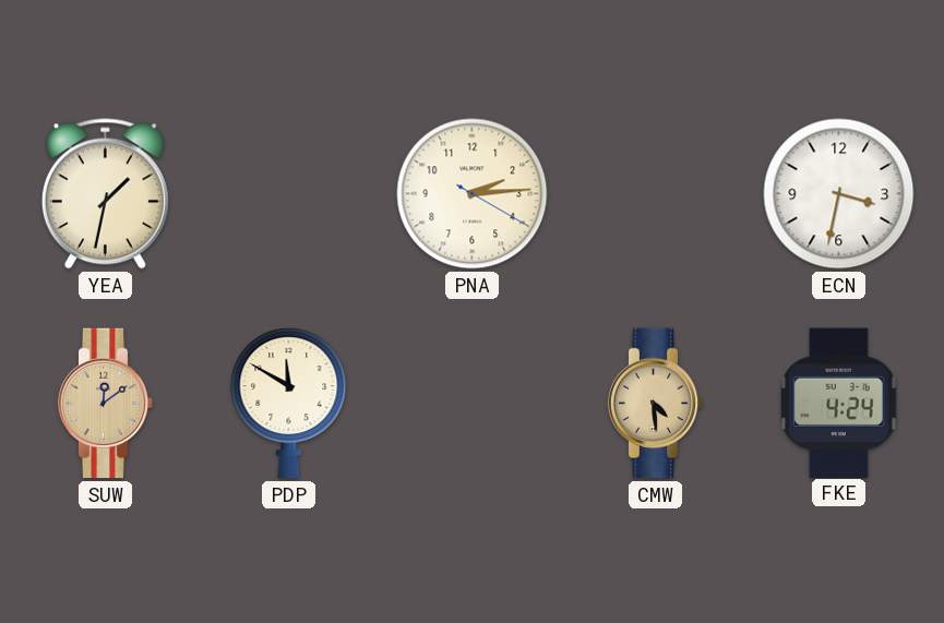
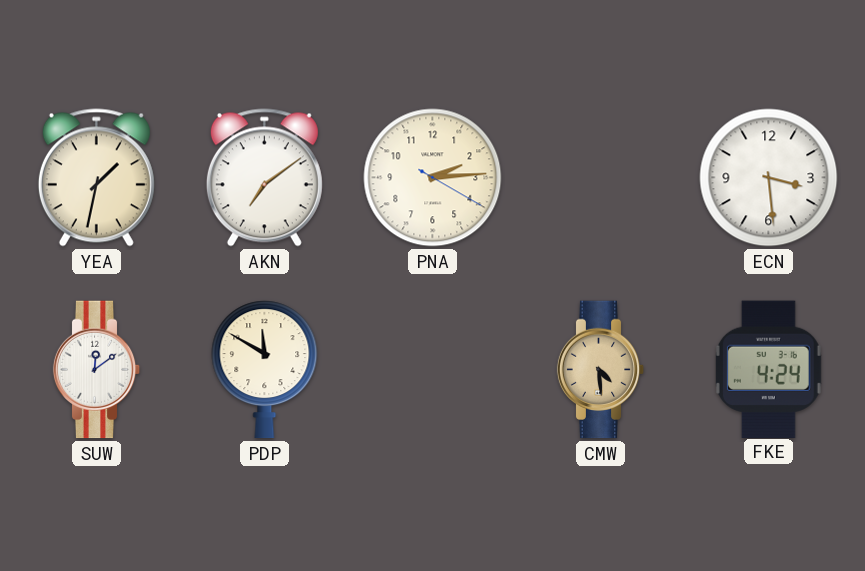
AKN: none -> 7:09
ECN: 3:32 -> 3:29
SUW dial: champagne -> white
